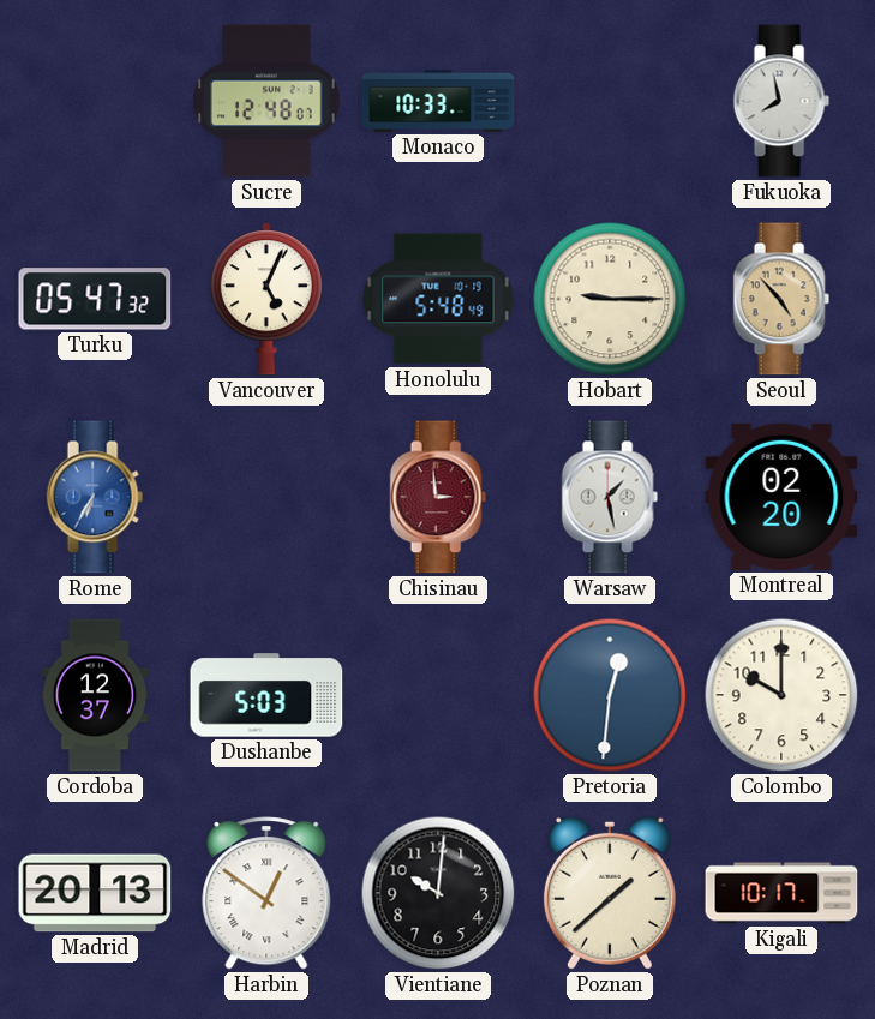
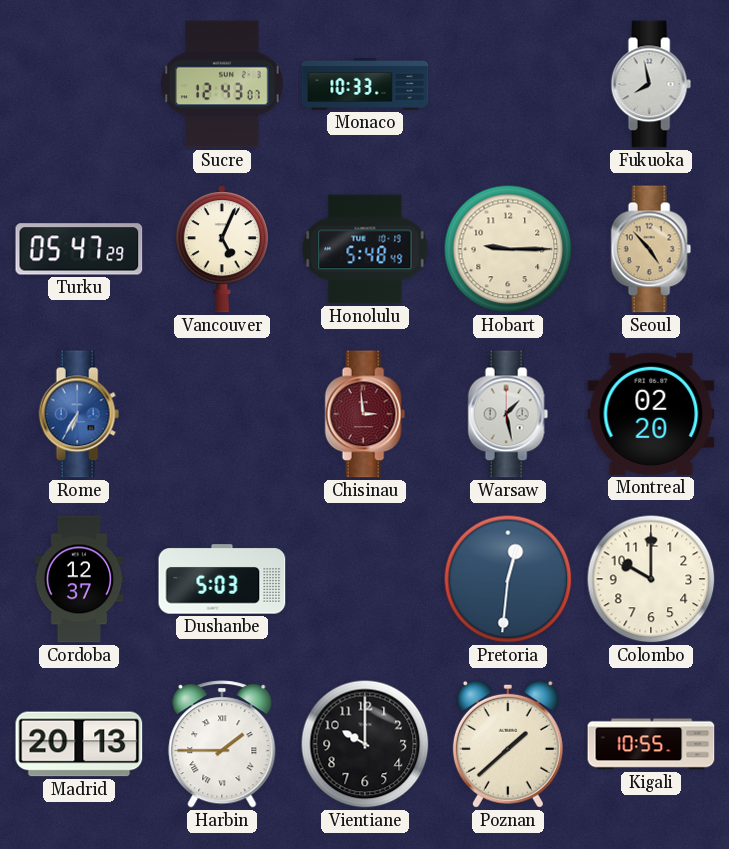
Sucre: 12:48 -> 12:43
Turku: 05:47:32 -> 05:47:29
Harbin: 12:51 -> 1:45
Vientiane: 10:01 -> 10:00
Kigali: 10:17 -> 10:55
